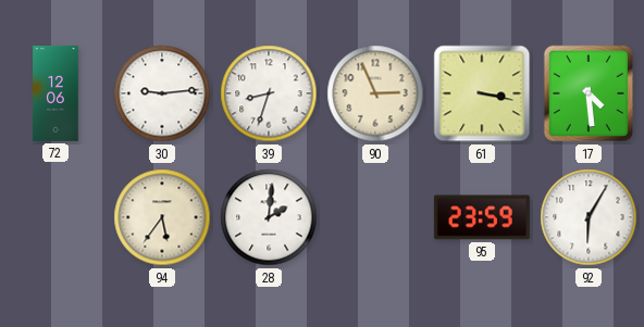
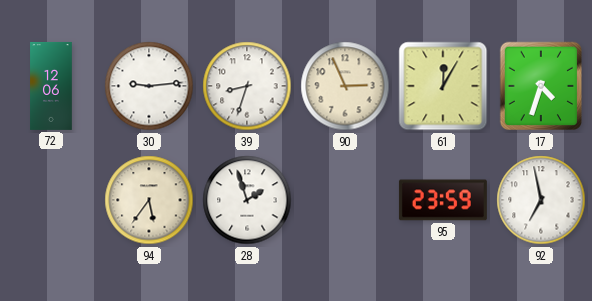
61: 3:17 -> 12:05
17: 4:29 -> 4:33
28: 2:01 -> 1:57
92: 6:05 -> 6:58
